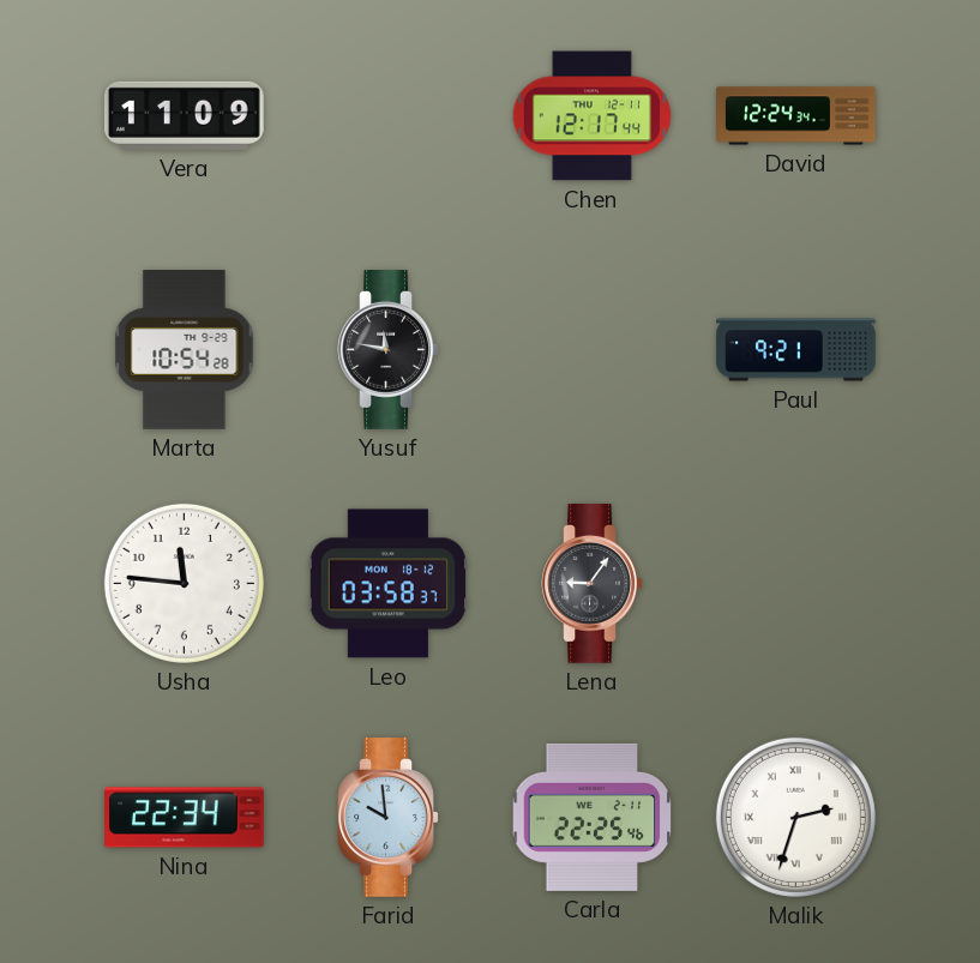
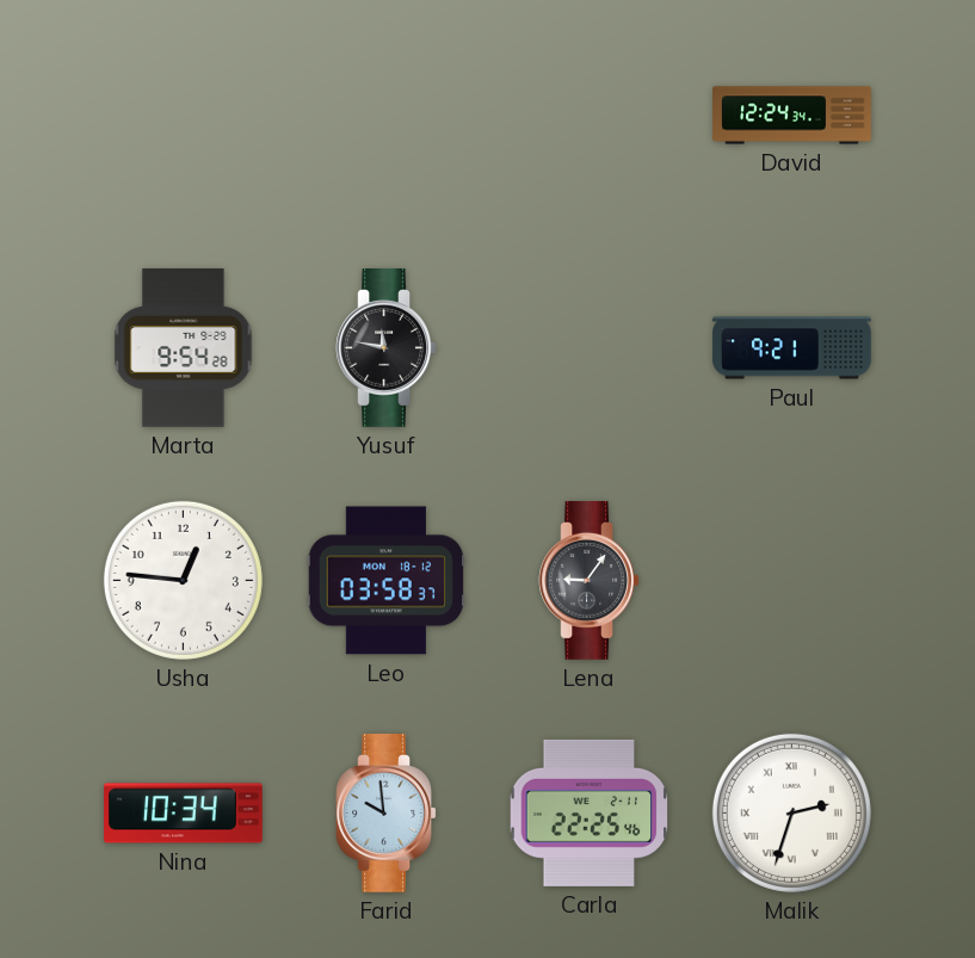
Vera: 11:09 -> none
Chen: 12:17 -> none
Marta: 10:54 -> 9:54
Usha: 11:46 -> 12:46
Nina: 22:34 -> 10:34
